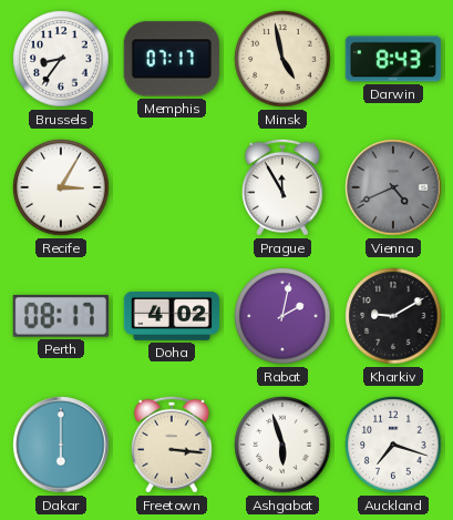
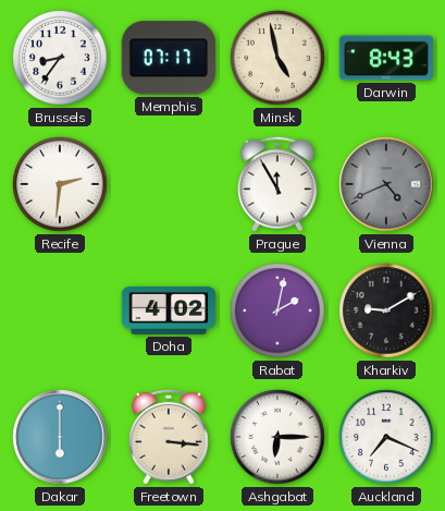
Recife: 3:05 -> 2:31
Perth: 08:17 -> none
Ashgabat: 5:57 -> 6:15
Auckland: 7:18 -> 7:19
